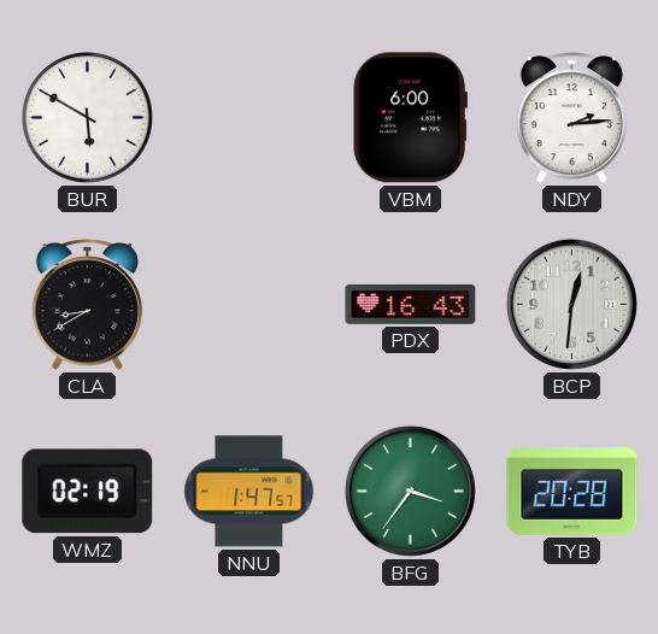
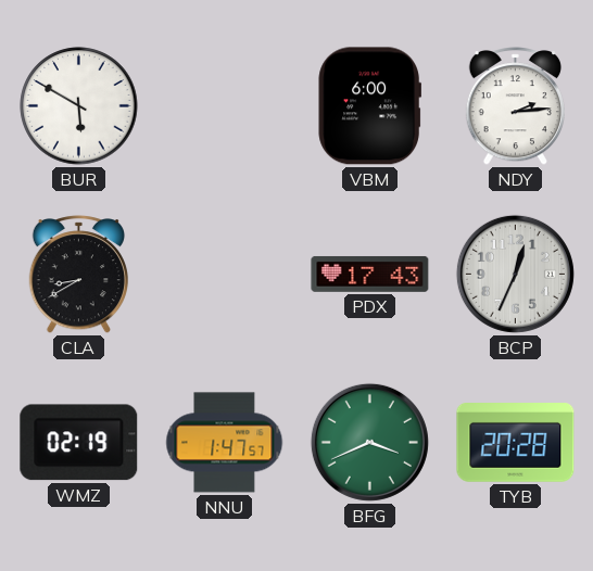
PDX: 16:43 -> 17:43
BCP: 12:31 -> 12:34
BFG: 3:36 -> 3:41
